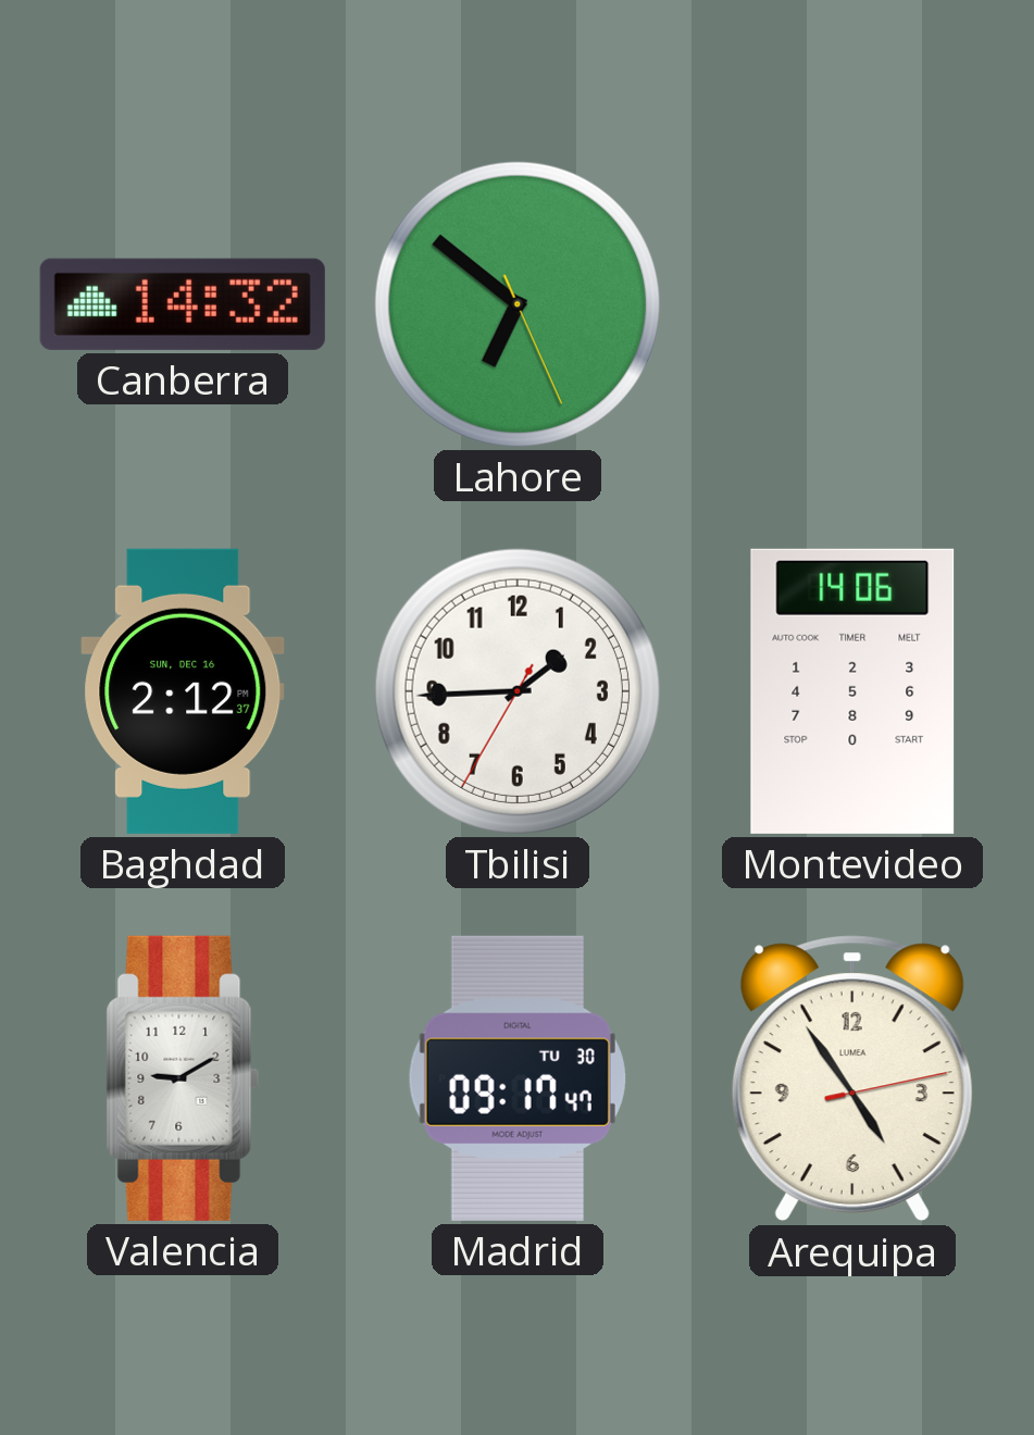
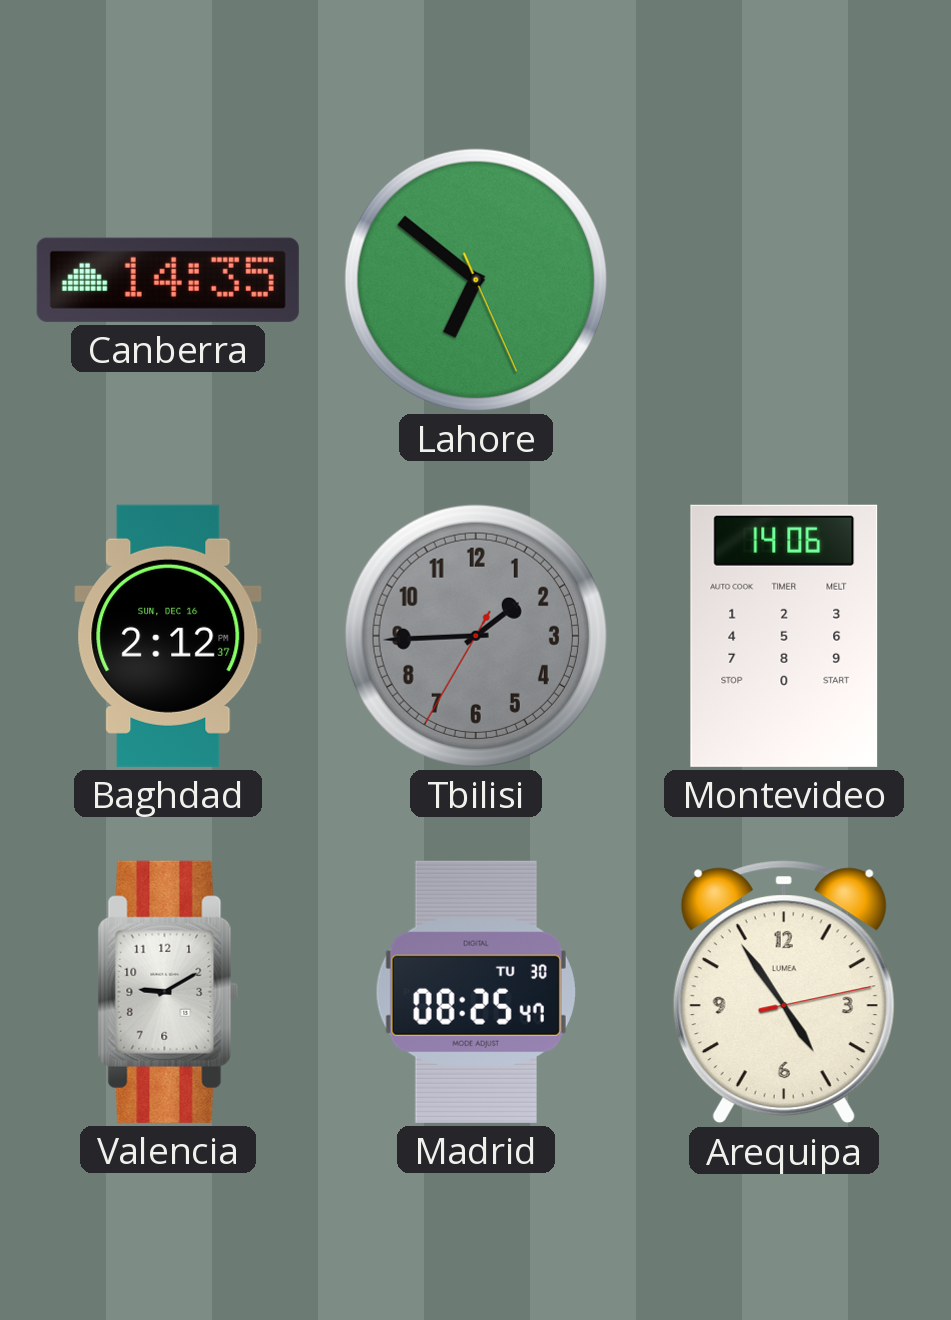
Canberra: 14:32 -> 14:35
Tbilisi dial: white -> grey
Madrid: 09:17 -> 08:25
